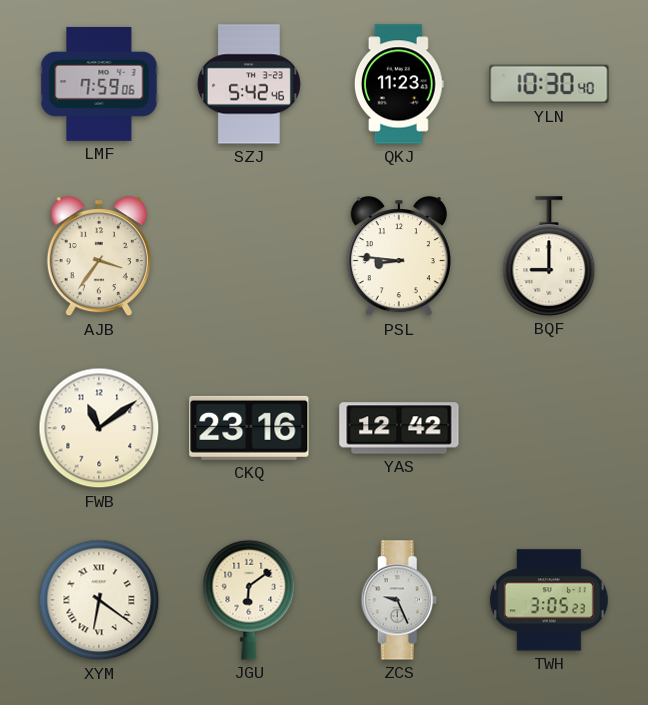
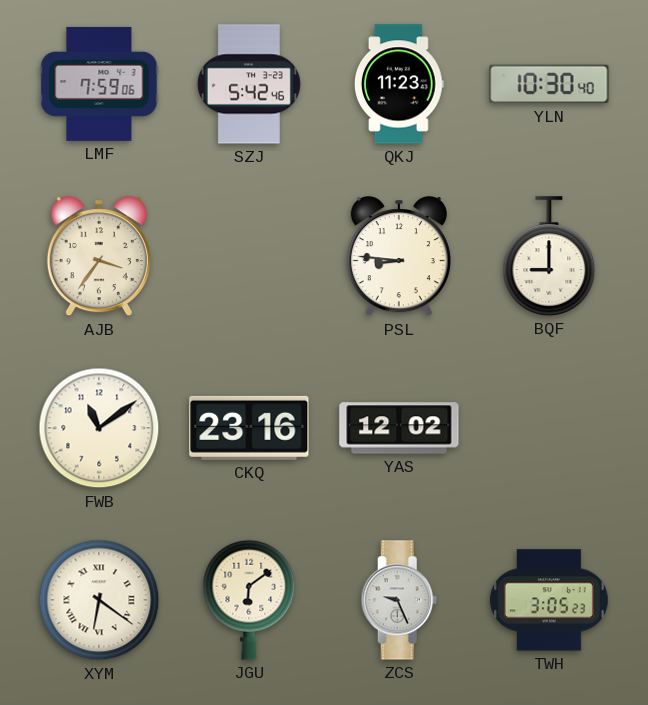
YAS: 12:42 -> 12:02
